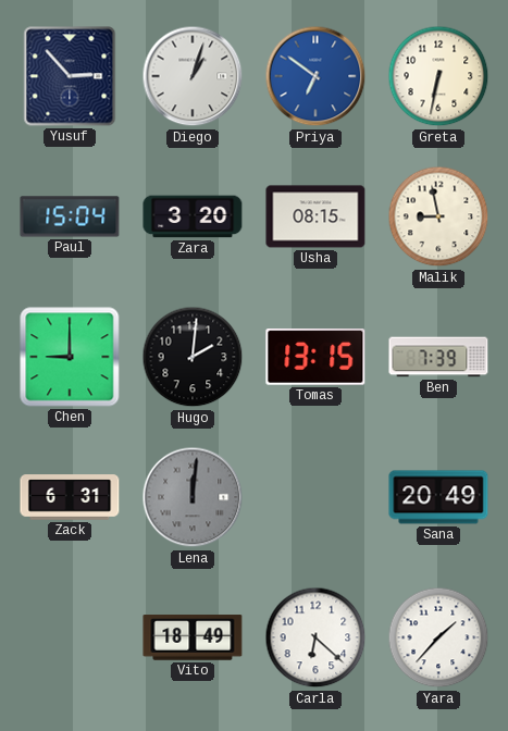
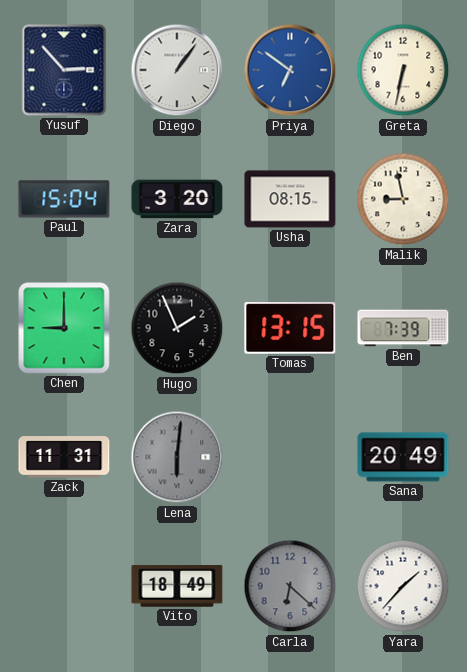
Diego: 1:03 -> 1:06
Hugo: 2:01 -> 1:56
Zack: 6:31 -> 11:31
Lena: 12:01 -> 6:01
Carla dial: white -> grey
